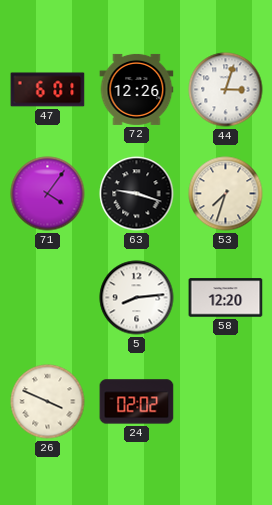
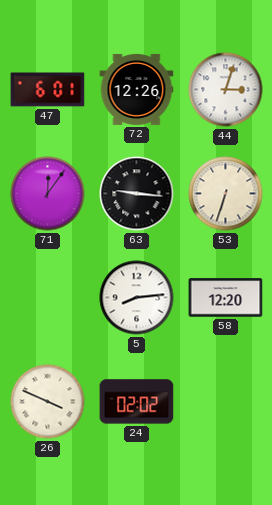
71: 4:06 -> 12:06
63: 9:18 -> 9:16
53: 7:33 -> 6:33
